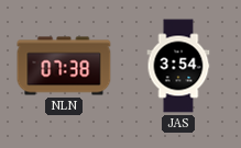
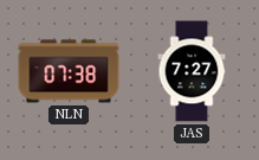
JAS: 3:54 -> 7:27
